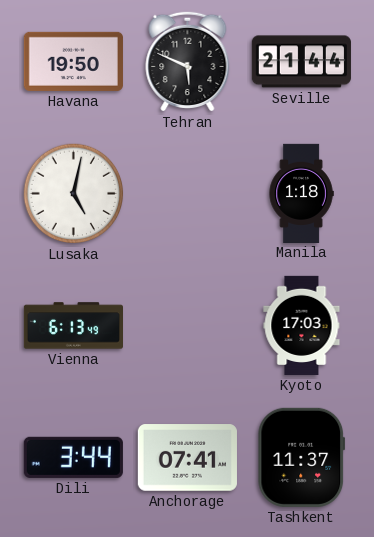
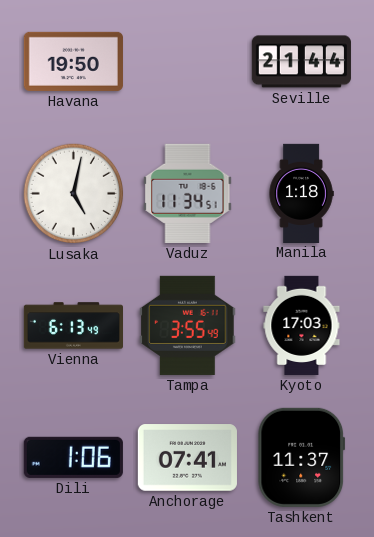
Tehran: 5:49 -> none
Vaduz: none -> 11:34
Tampa: none -> 3:55
Dili: 3:44 -> 1:06
